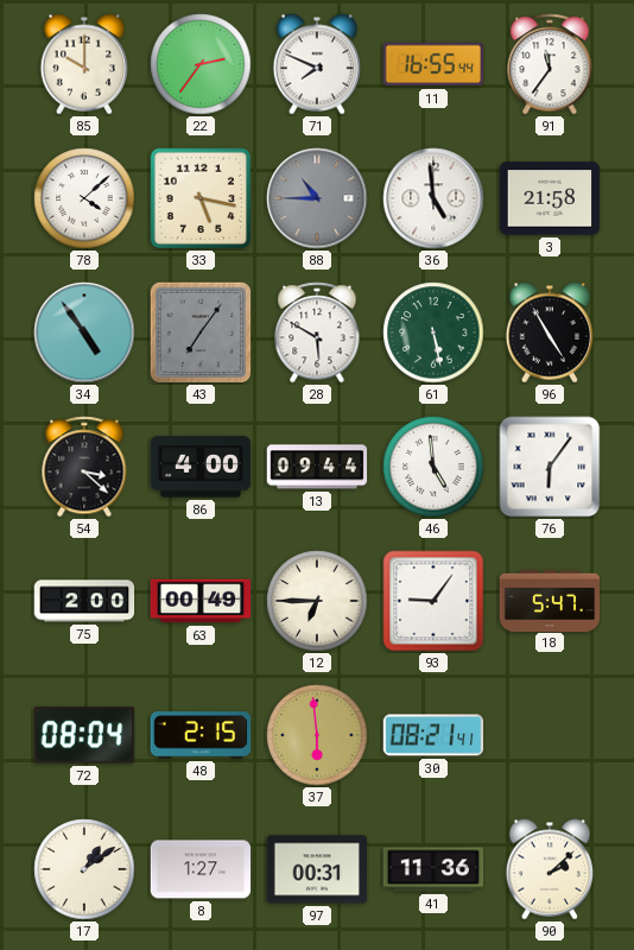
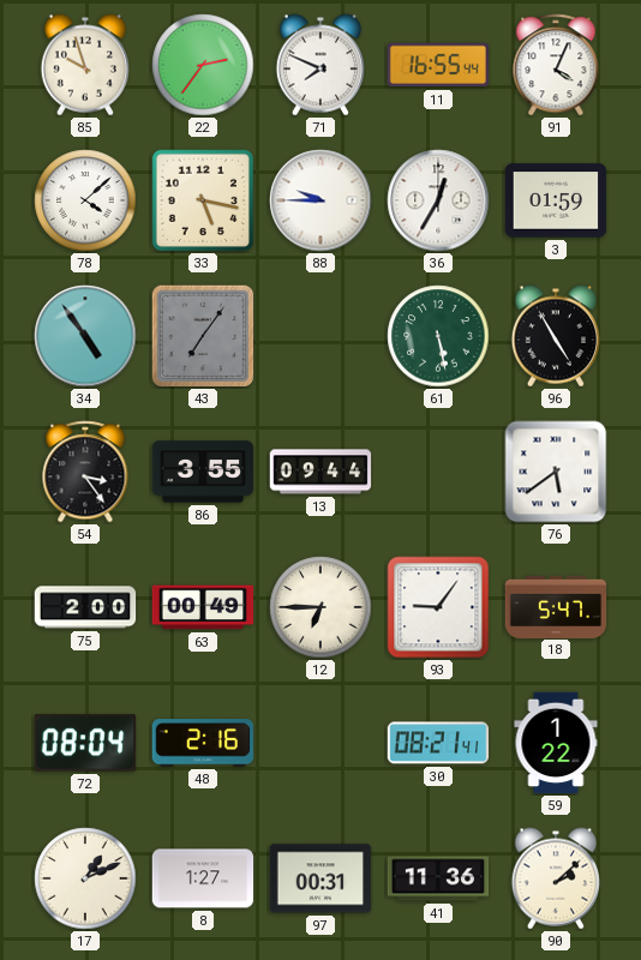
85: 10:00 -> 9:57
91: 11:36 -> 4:04
88: 10:45 -> 9:45
88 dial: grey -> white
36: 4:59 -> 12:35
3: 21:58 -> 01:59
28: 5:50 -> none
54: 3:22 -> 3:24
86: 4:00 -> 3:55
46: 4:59 -> none
76: 6:06 -> 5:39
48: 2:15 -> 2:16
37: 5:59 -> none
59: none -> 1:22
17: 1:09 -> 1:11
